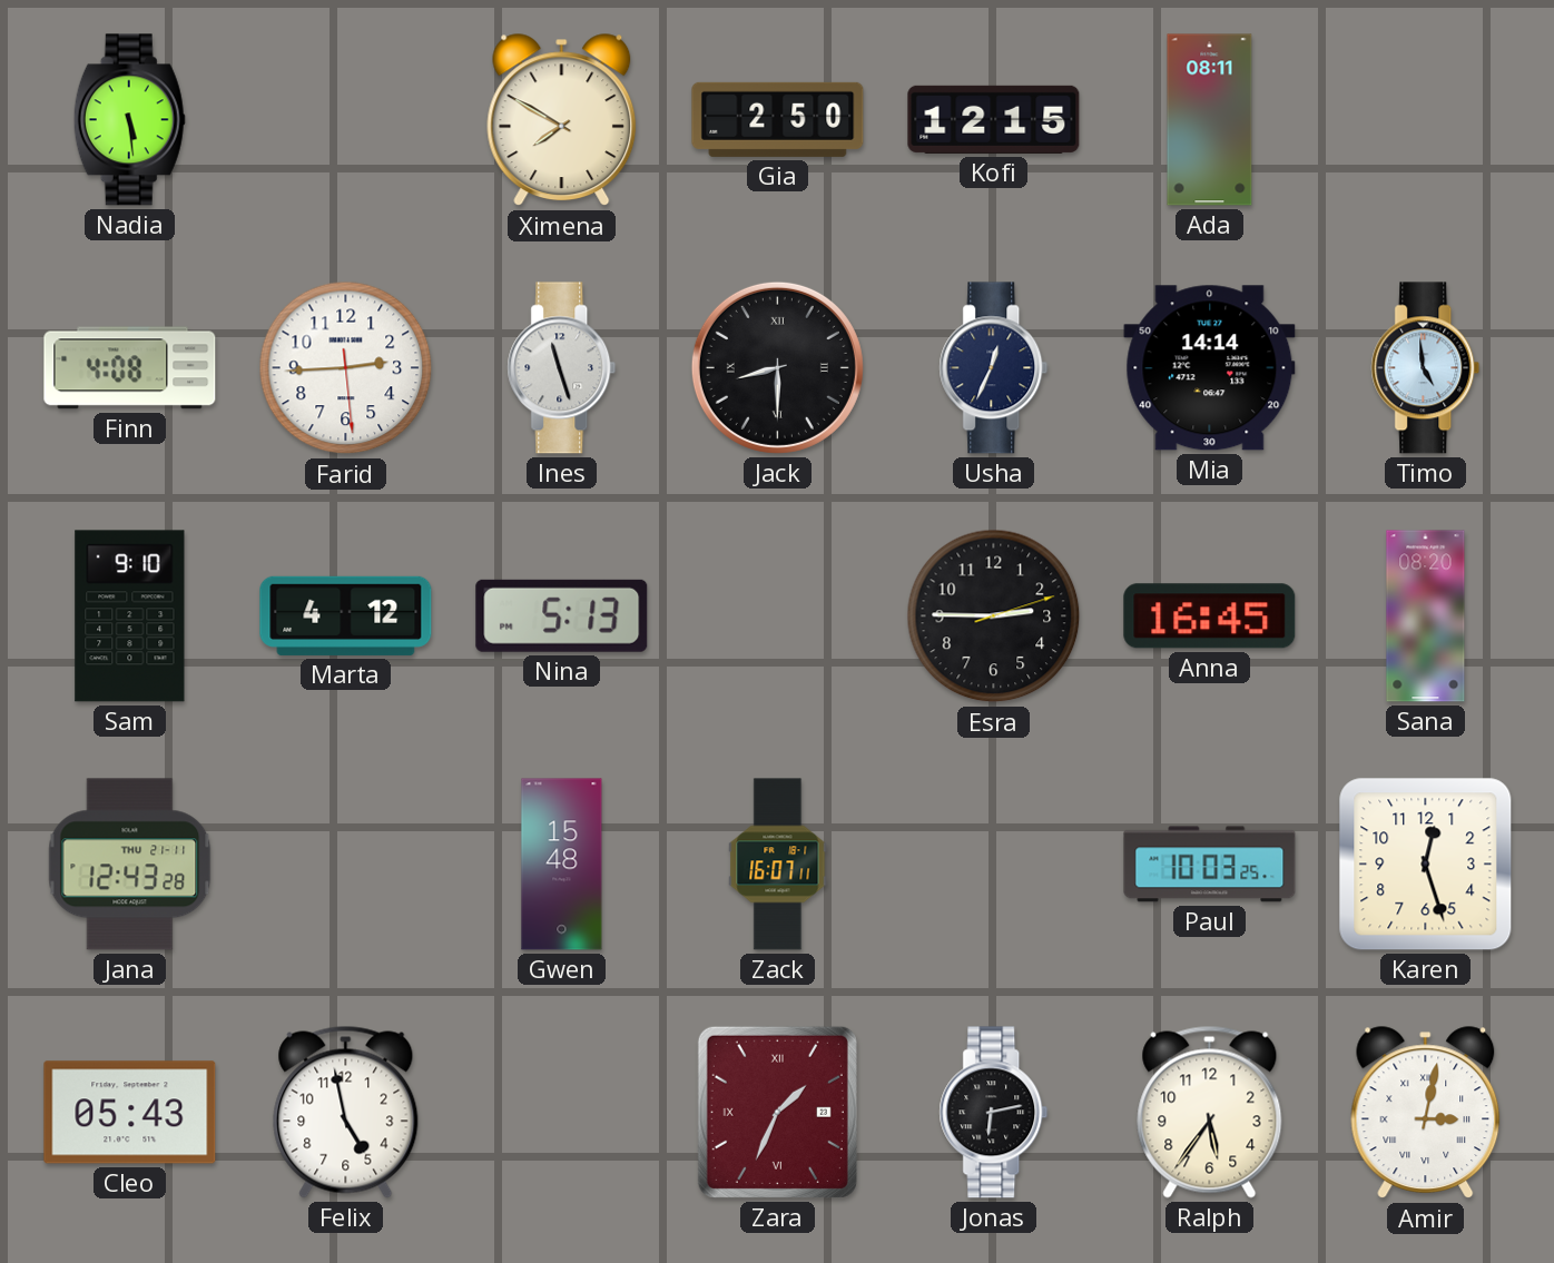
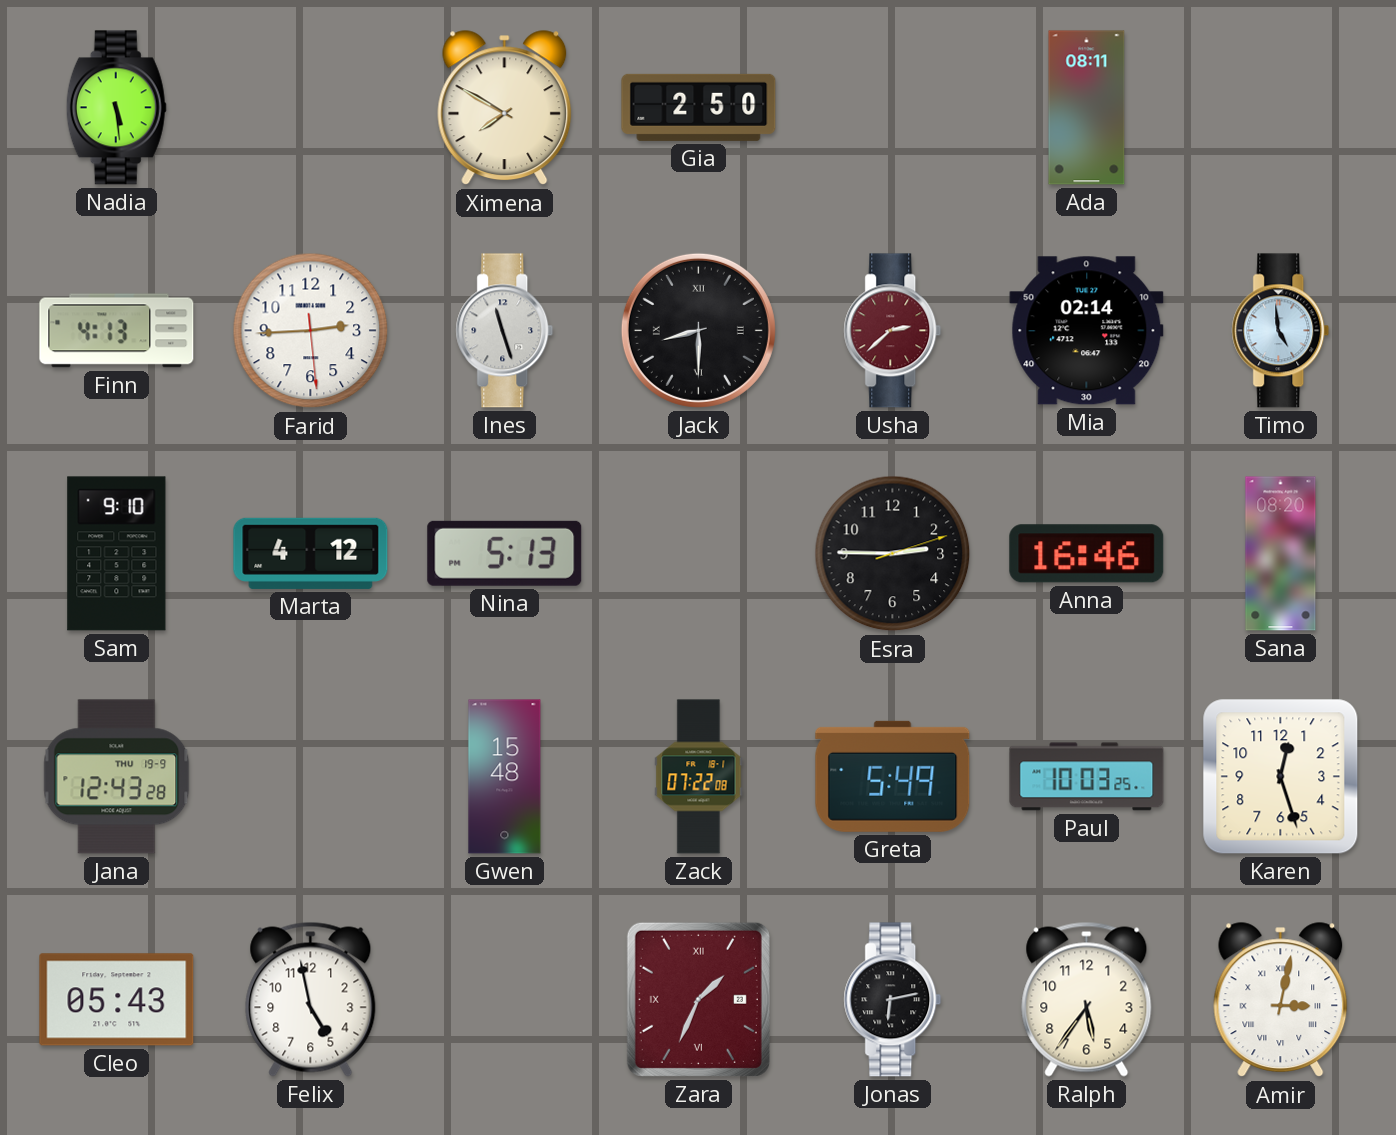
Kofi: 12:15 -> none
Finn: 4:08 -> 4:13
Usha: 12:34 -> 2:38
Usha dial: navy -> burgundy
Mia: 14:14 -> 02:14
Anna: 16:45 -> 16:46
Jana date: THU 21-11 -> THU 19-9
Zack: 16:07 -> 07:22
Greta: none -> 5:49
